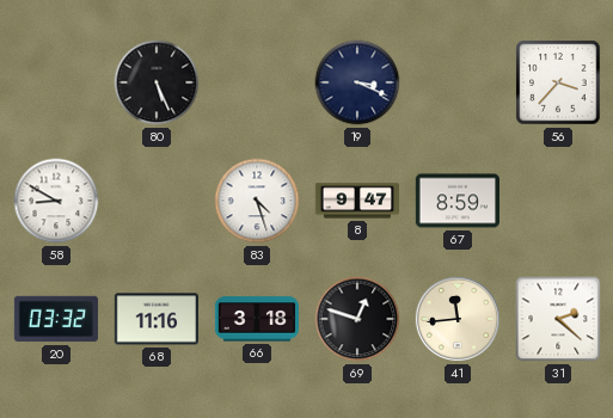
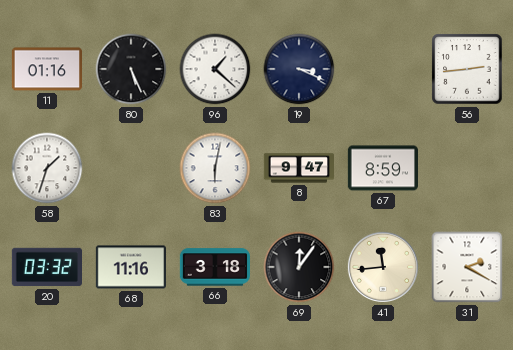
11: none -> 01:16
96: none -> 1:22
56: 3:37 -> 2:44
58: 8:50 -> 1:33
83: 4:27 -> 6:02
69: 12:48 -> 12:06
31: 2:22 -> 2:20
